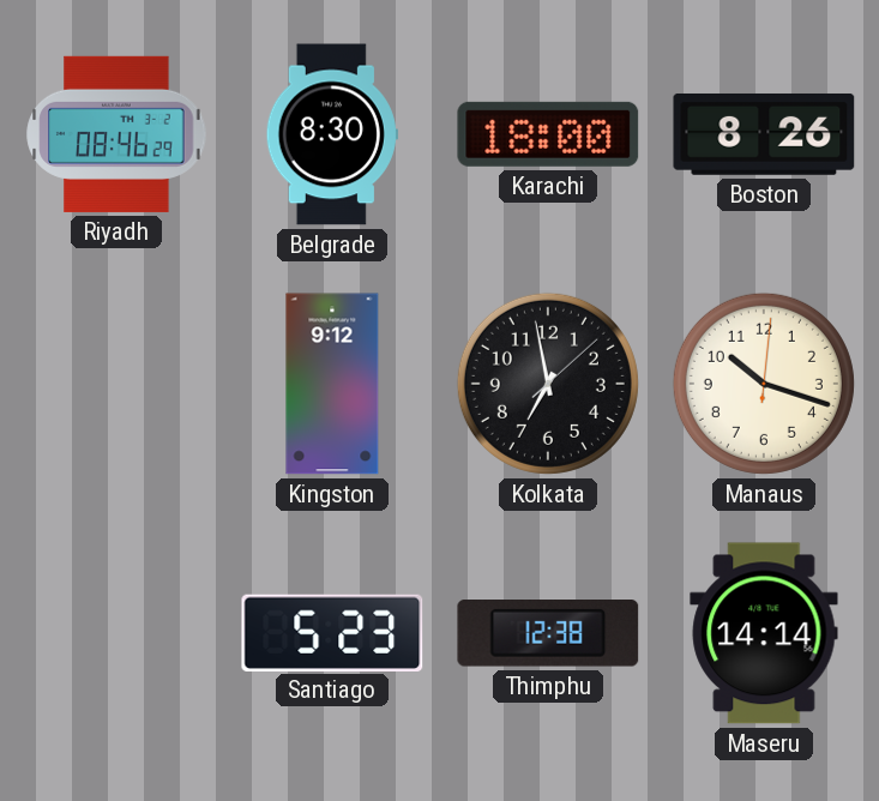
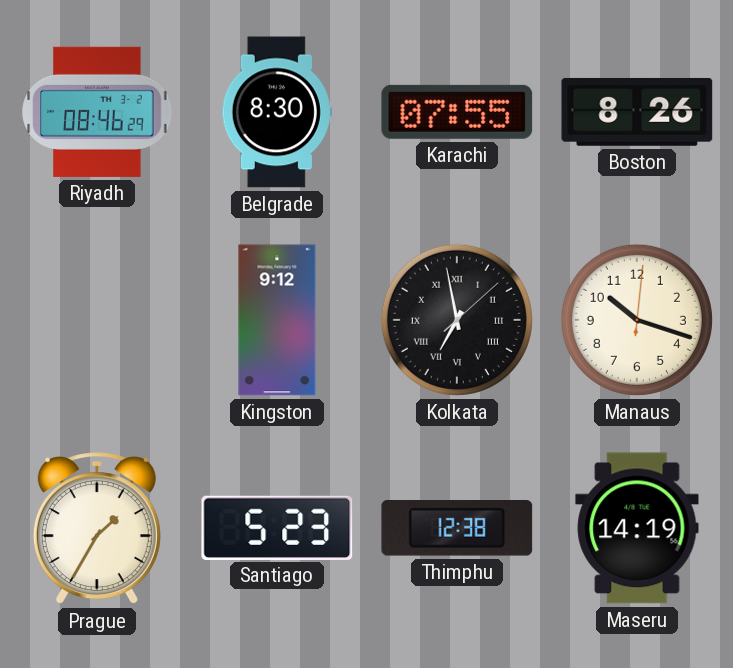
Karachi: 18:00 -> 07:55
Kolkata numerals: Arabic -> Roman
Prague: none -> 1:35
Maseru: 14:14 -> 14:19
